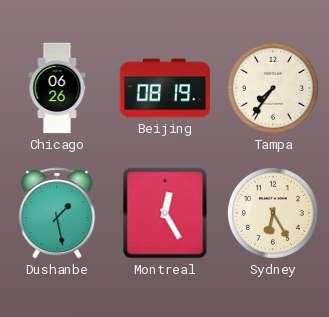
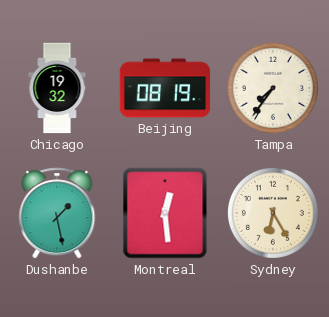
Chicago: 06:26 -> 19:32
Montreal: 12:25 -> 12:29
